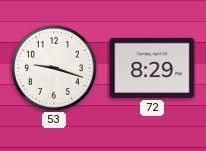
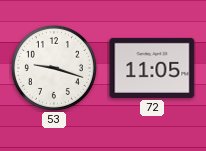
72: 8:29 -> 11:05
